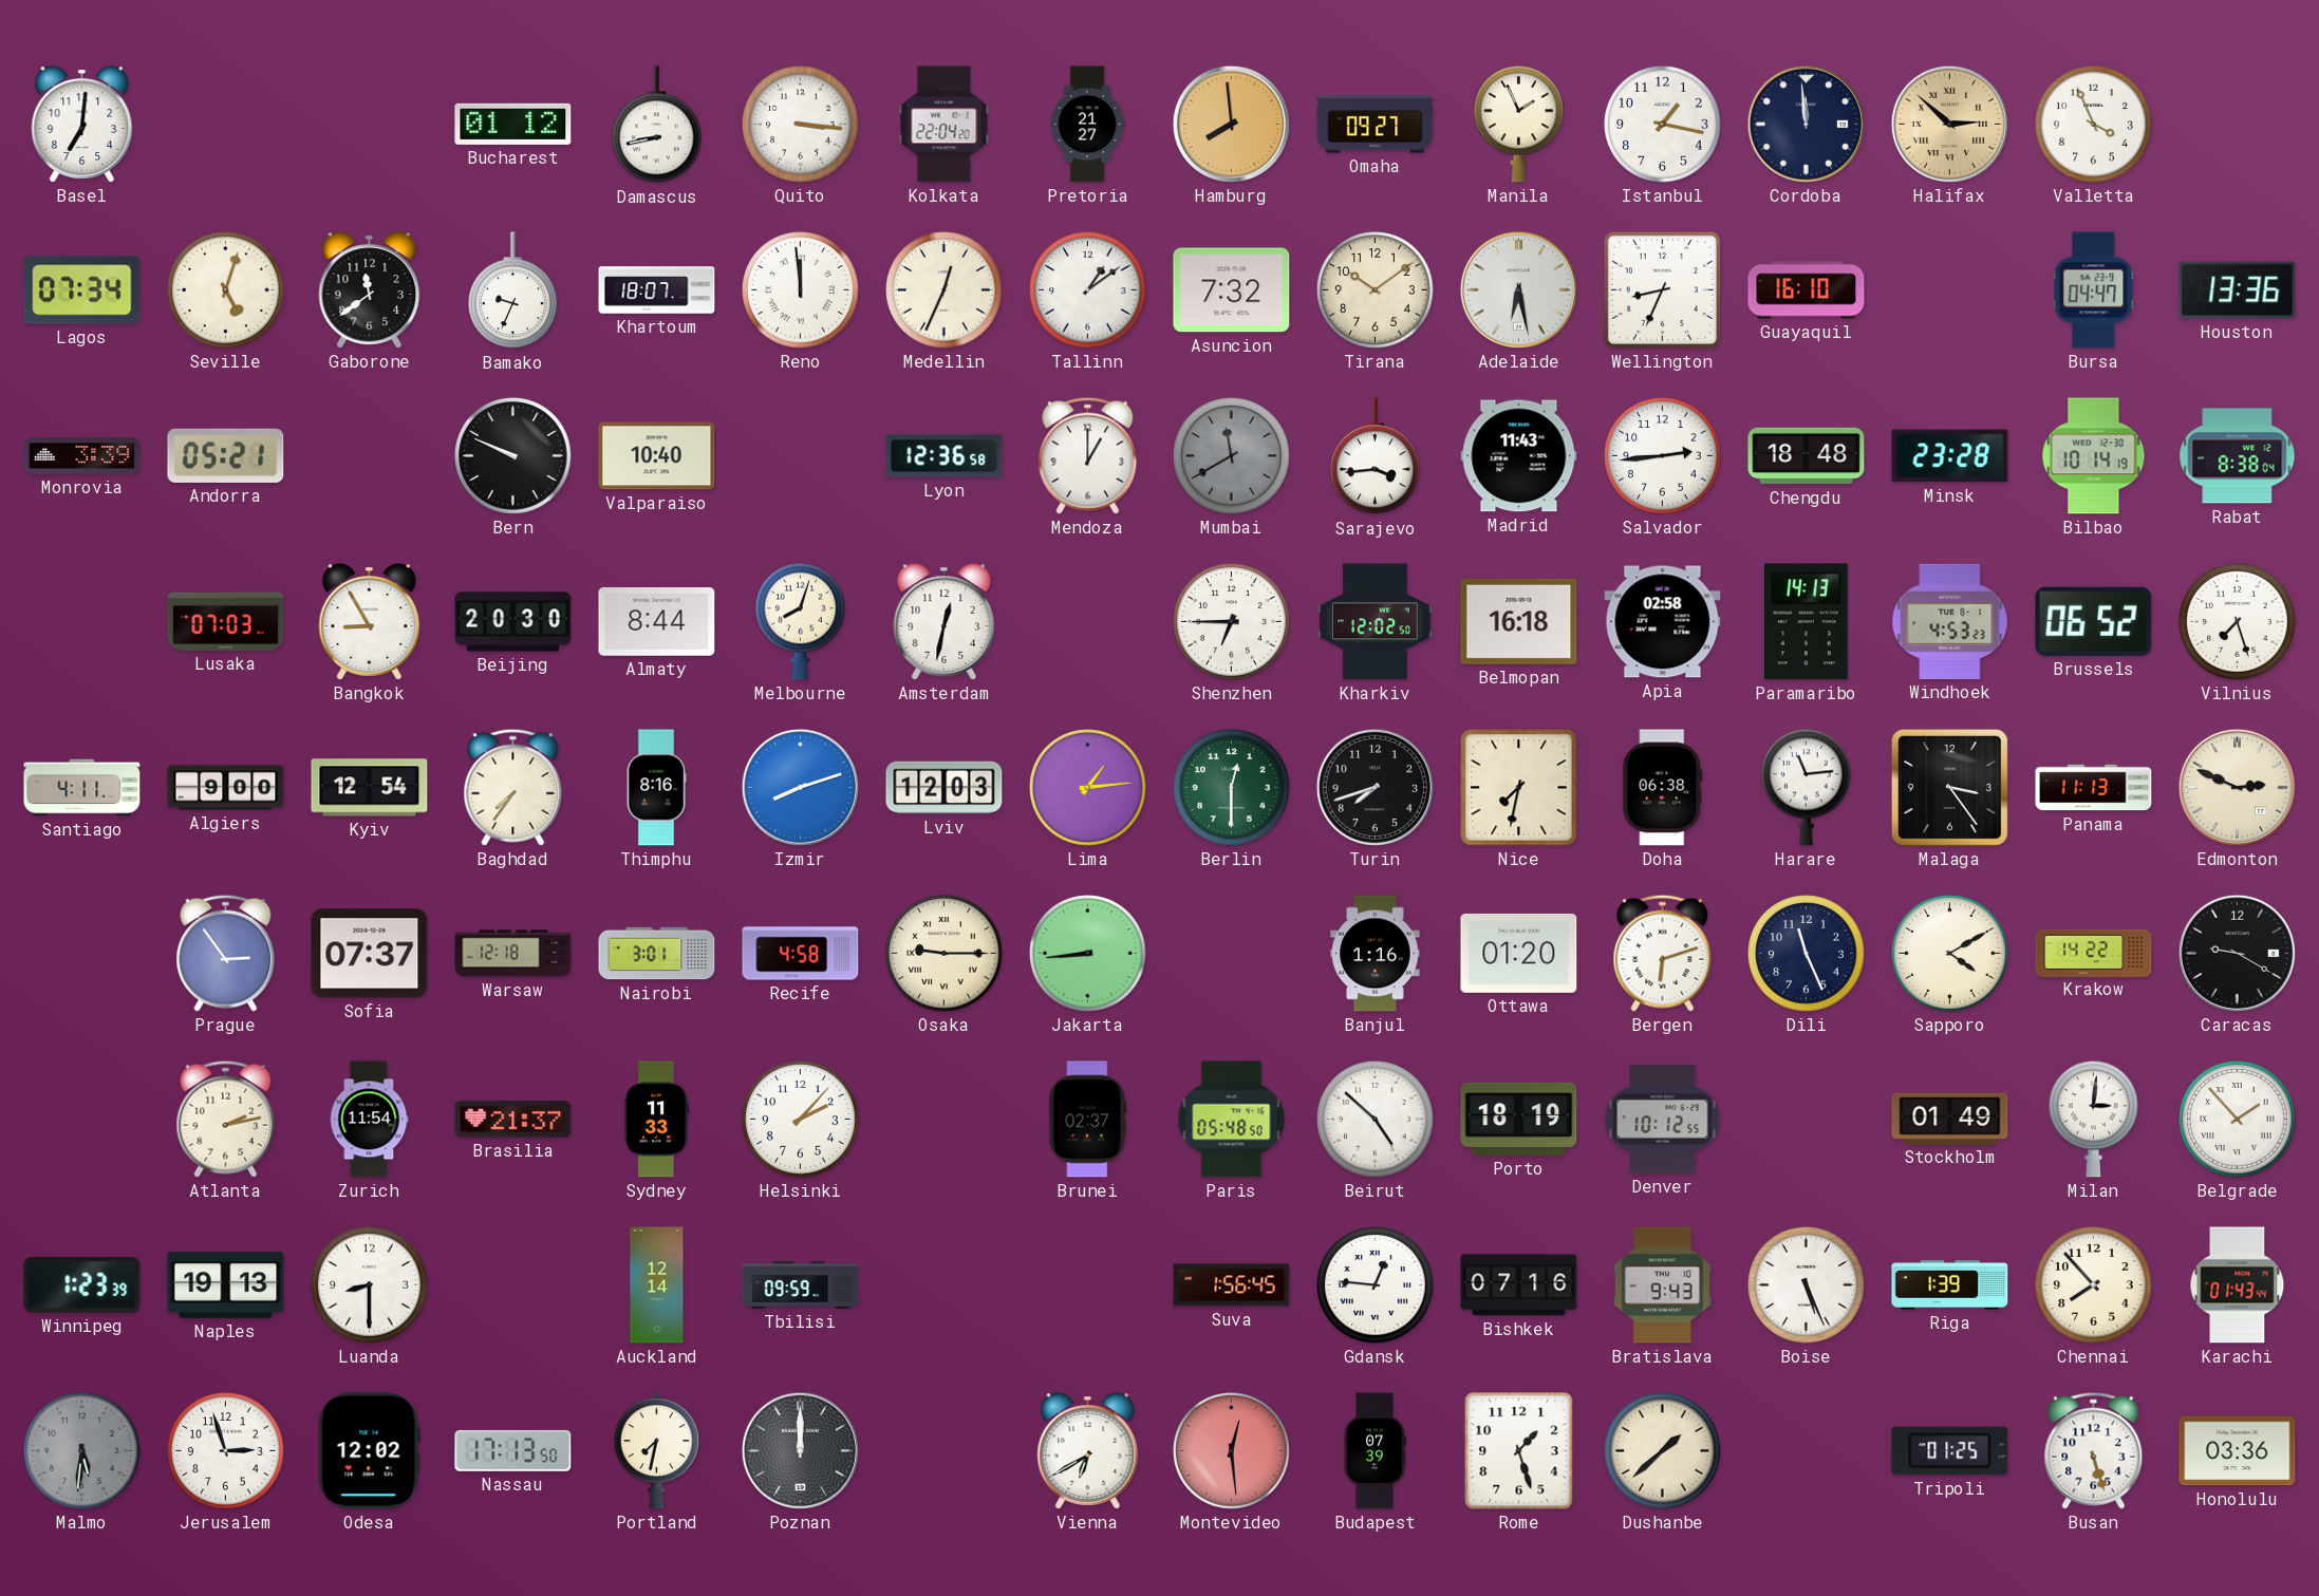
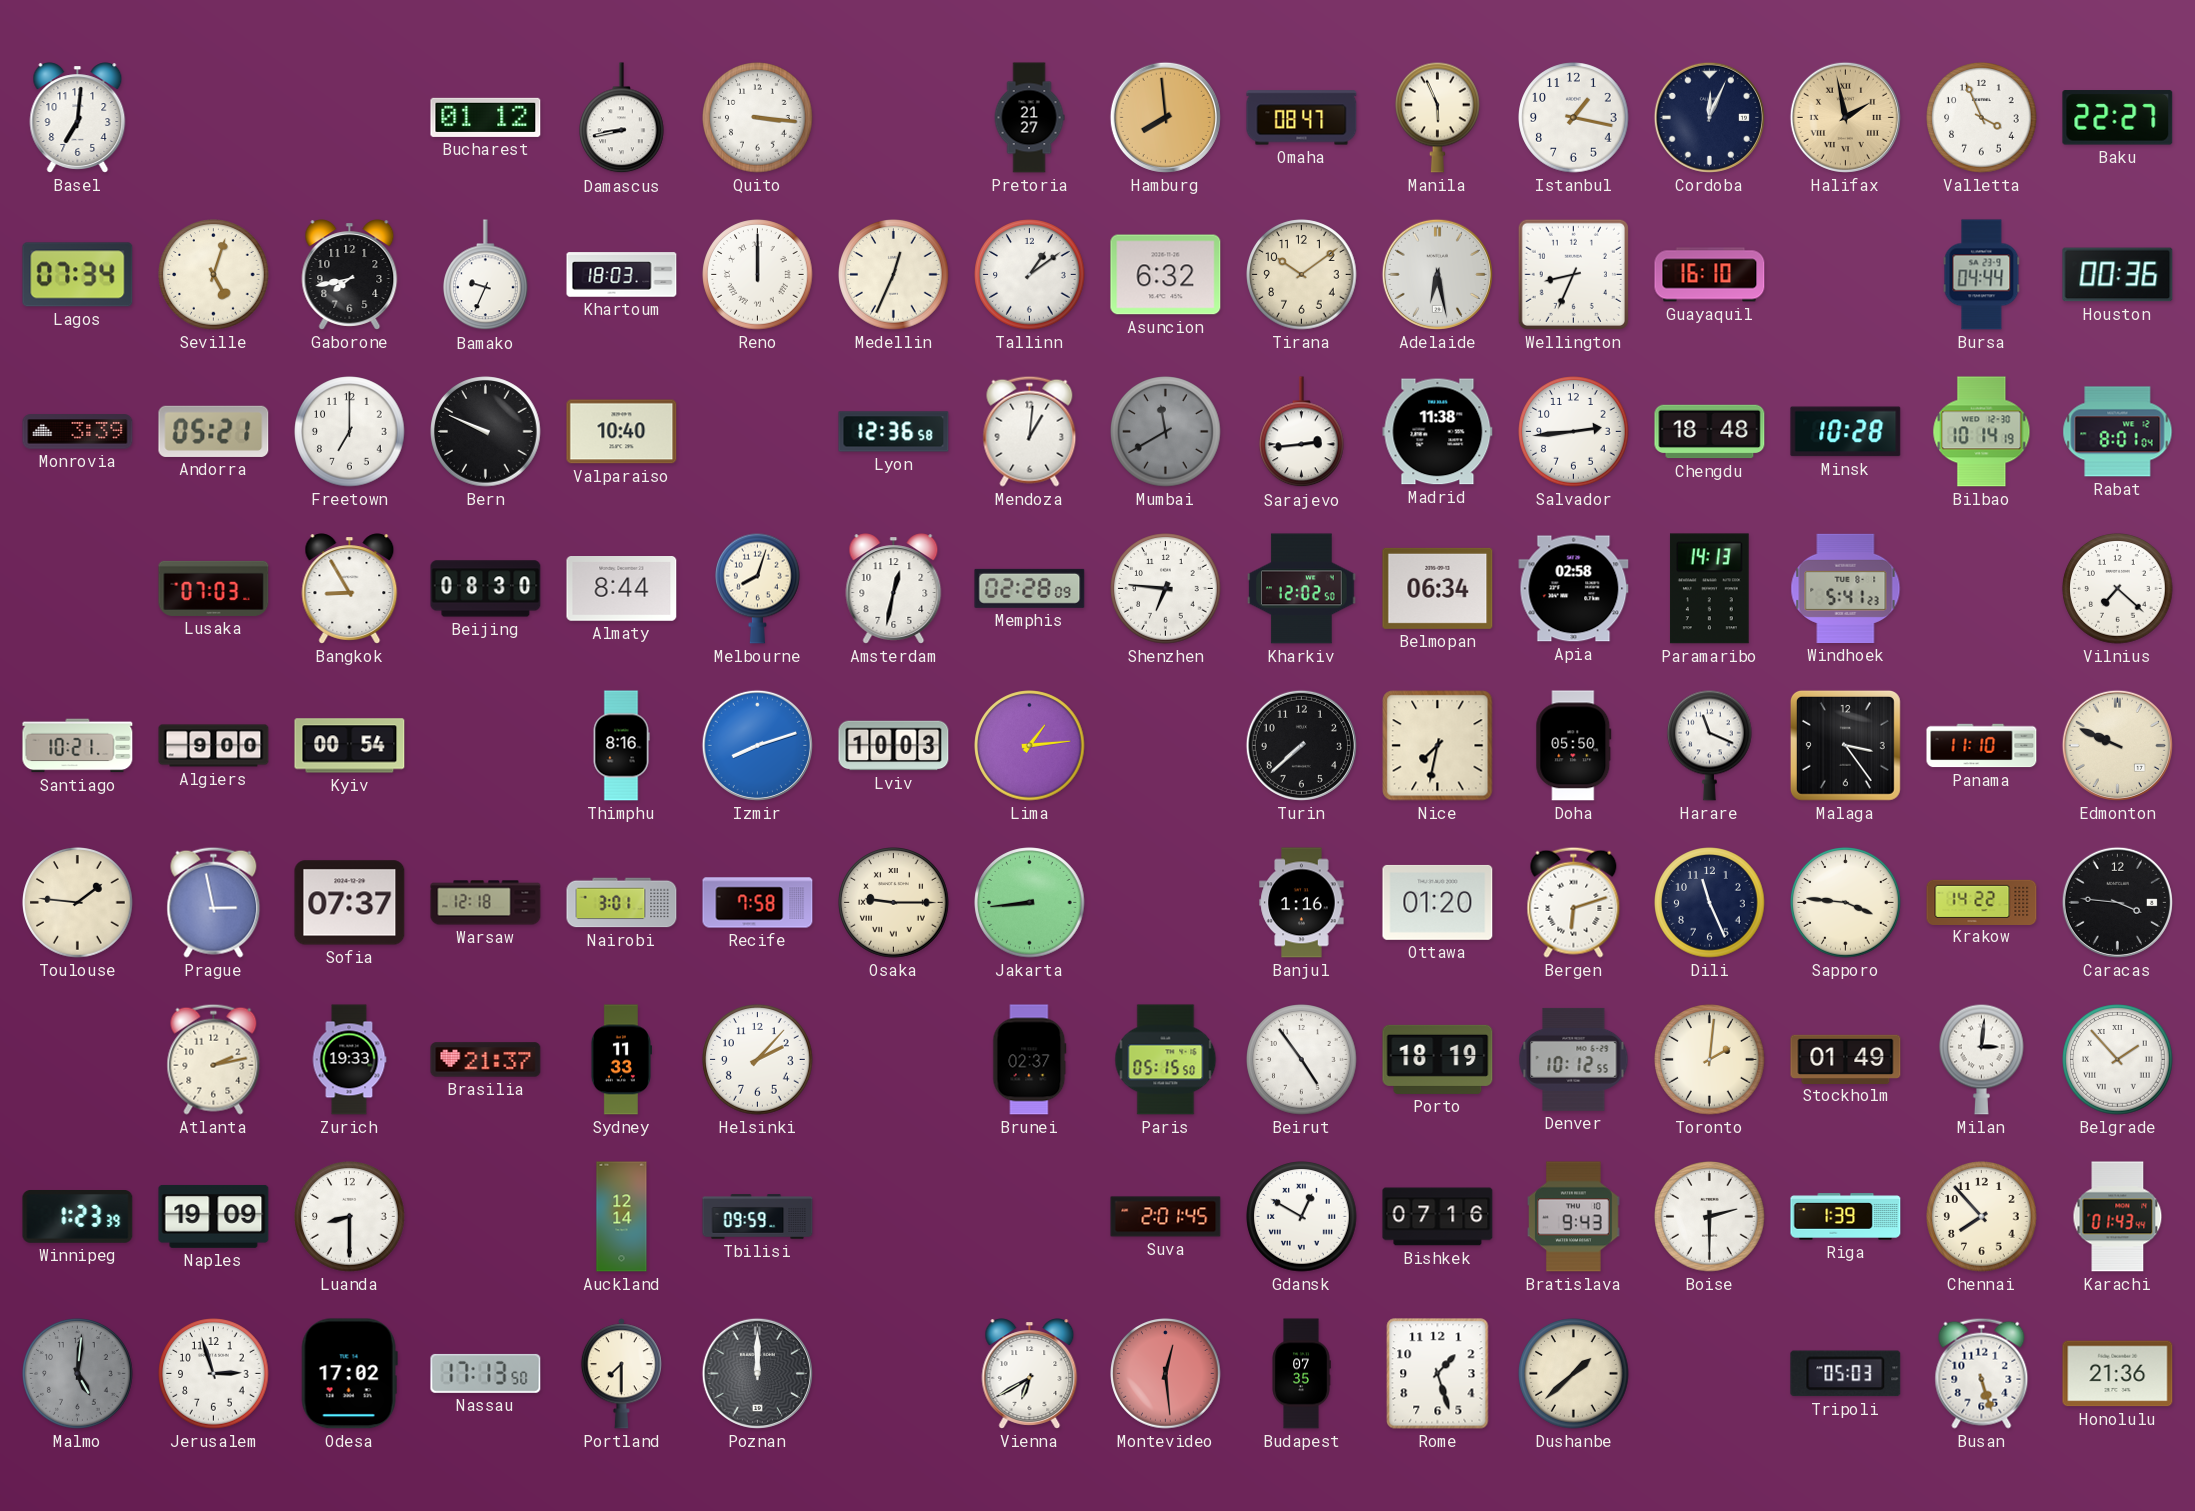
Kolkata: 22:04 -> none
Omaha: 09:27 -> 08:47
Manila: 1:56 -> 5:56
Cordoba: 11:59 -> 12:04
Halifax: 2:52 -> 1:58
Baku: none -> 22:27
Gaborone: 11:39 -> 7:43
Khartoum: 18:07 -> 18:03
Reno: 11:59 -> 12:00
Asuncion: 7:32 -> 6:32
Bursa: 04:47 -> 04:44
Houston: 13:36 -> 00:36
Freetown: none -> 7:00
Mendoza: 1:00 -> 1:01
Sarajevo: 3:44 -> 2:44
Madrid: 11:43 -> 11:38
Minsk: 23:28 -> 10:28
Rabat: 8:38 -> 8:01
Beijing: 20:30 -> 08:30
Memphis: none -> 02:28
Shenzhen: 6:45 -> 6:46
Belmopan: 16:18 -> 06:34
Windhoek: 4:53 -> 5:41
Brussels: 06:52 -> none
Vilnius: 7:27 -> 7:22
Santiago: 4:11 -> 10:21
Kyiv: 12:54 -> 00:54
Baghdad: 7:36 -> none
Lviv: 12:03 -> 10:03
Berlin: 12:30 -> none
Turin: 7:42 -> 7:38
Doha: 06:38 -> 05:50
Harare: 11:14 -> 11:19
Panama: 11:13 -> 11:10
Edmonton: 2:49 -> 9:49
Toulouse: none -> 1:46
Prague: 2:54 -> 2:58
Recife: 4:58 -> 7:58
Sapporo: 4:10 -> 3:46
Caracas: 9:20 -> 3:46
Zurich: 11:54 -> 19:33
Paris: 05:48 -> 05:15
Beirut: 4:52 -> 4:54
Toronto: none -> 2:01
Naples: 19:13 -> 19:09
Suva: 1:56 -> 2:01
Gdansk: 12:46 -> 12:50
Boise: 5:26 -> 2:30
Malmo: 5:31 -> 5:01
Odesa: 12:02 -> 17:02
Portland: 7:32 -> 7:30
Budapest: 07:39 -> 07:35
Tripoli: 01:25 -> 05:03
Honolulu: 03:36 -> 21:36
